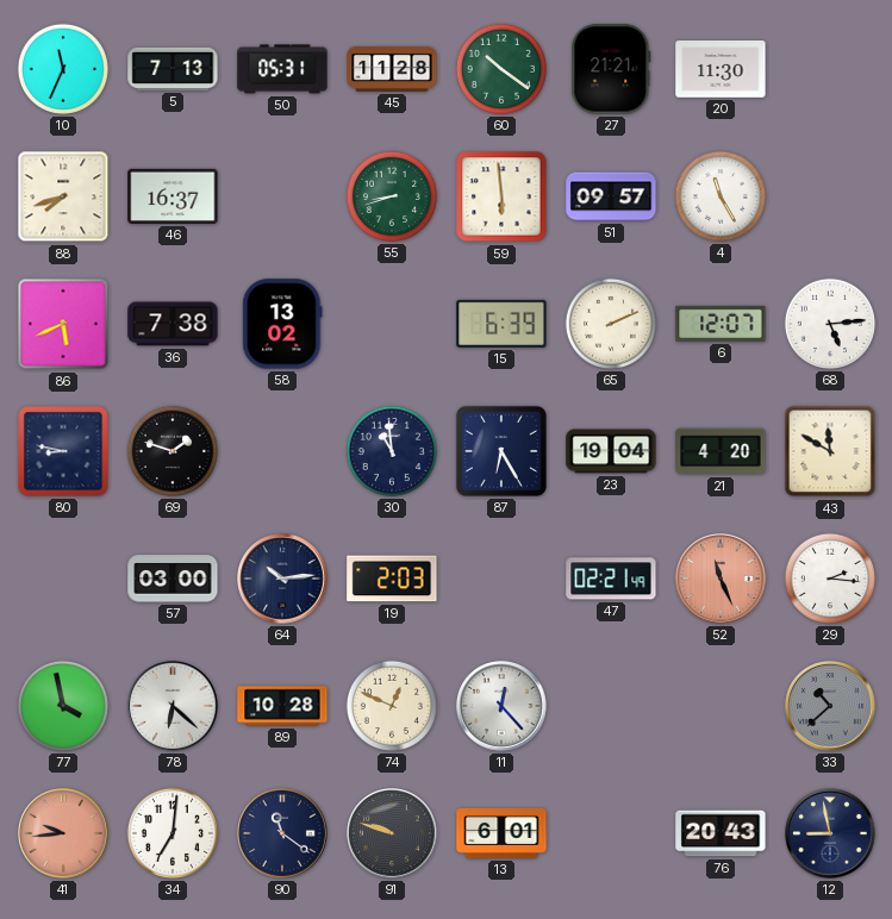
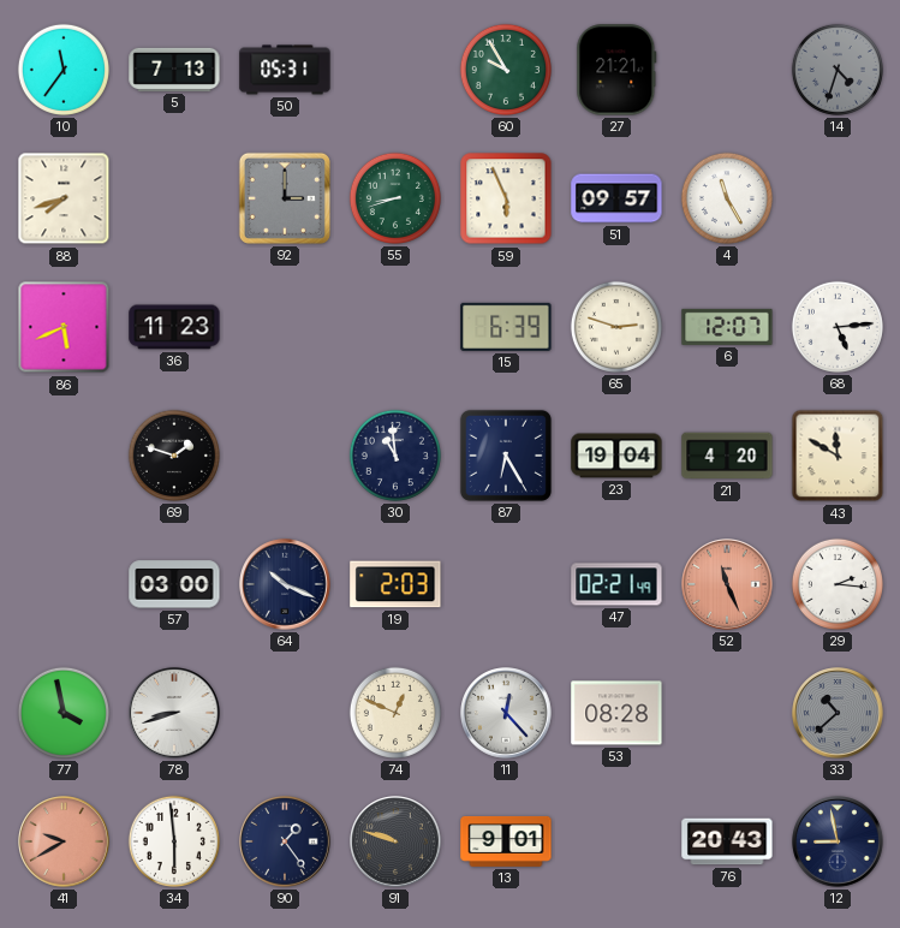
10: 11:34 -> 11:36
45: 11:28 -> none
60: 10:21 -> 9:55
20: 11:30 -> none
14: none -> 4:33
46: 16:37 -> none
92: none -> 3:00
59: 5:59 -> 5:56
36: 7:38 -> 11:23
58: 13:02 -> none
65: 2:11 -> 2:48
80: 8:47 -> none
64: 10:14 -> 10:19
78: 6:22 -> 8:42
89: 10:28 -> none
53: none -> 08:28
41: 9:44 -> 9:40
34: 7:01 -> 5:59
90: 11:21 -> 1:24
13: 6:01 -> 9:01
